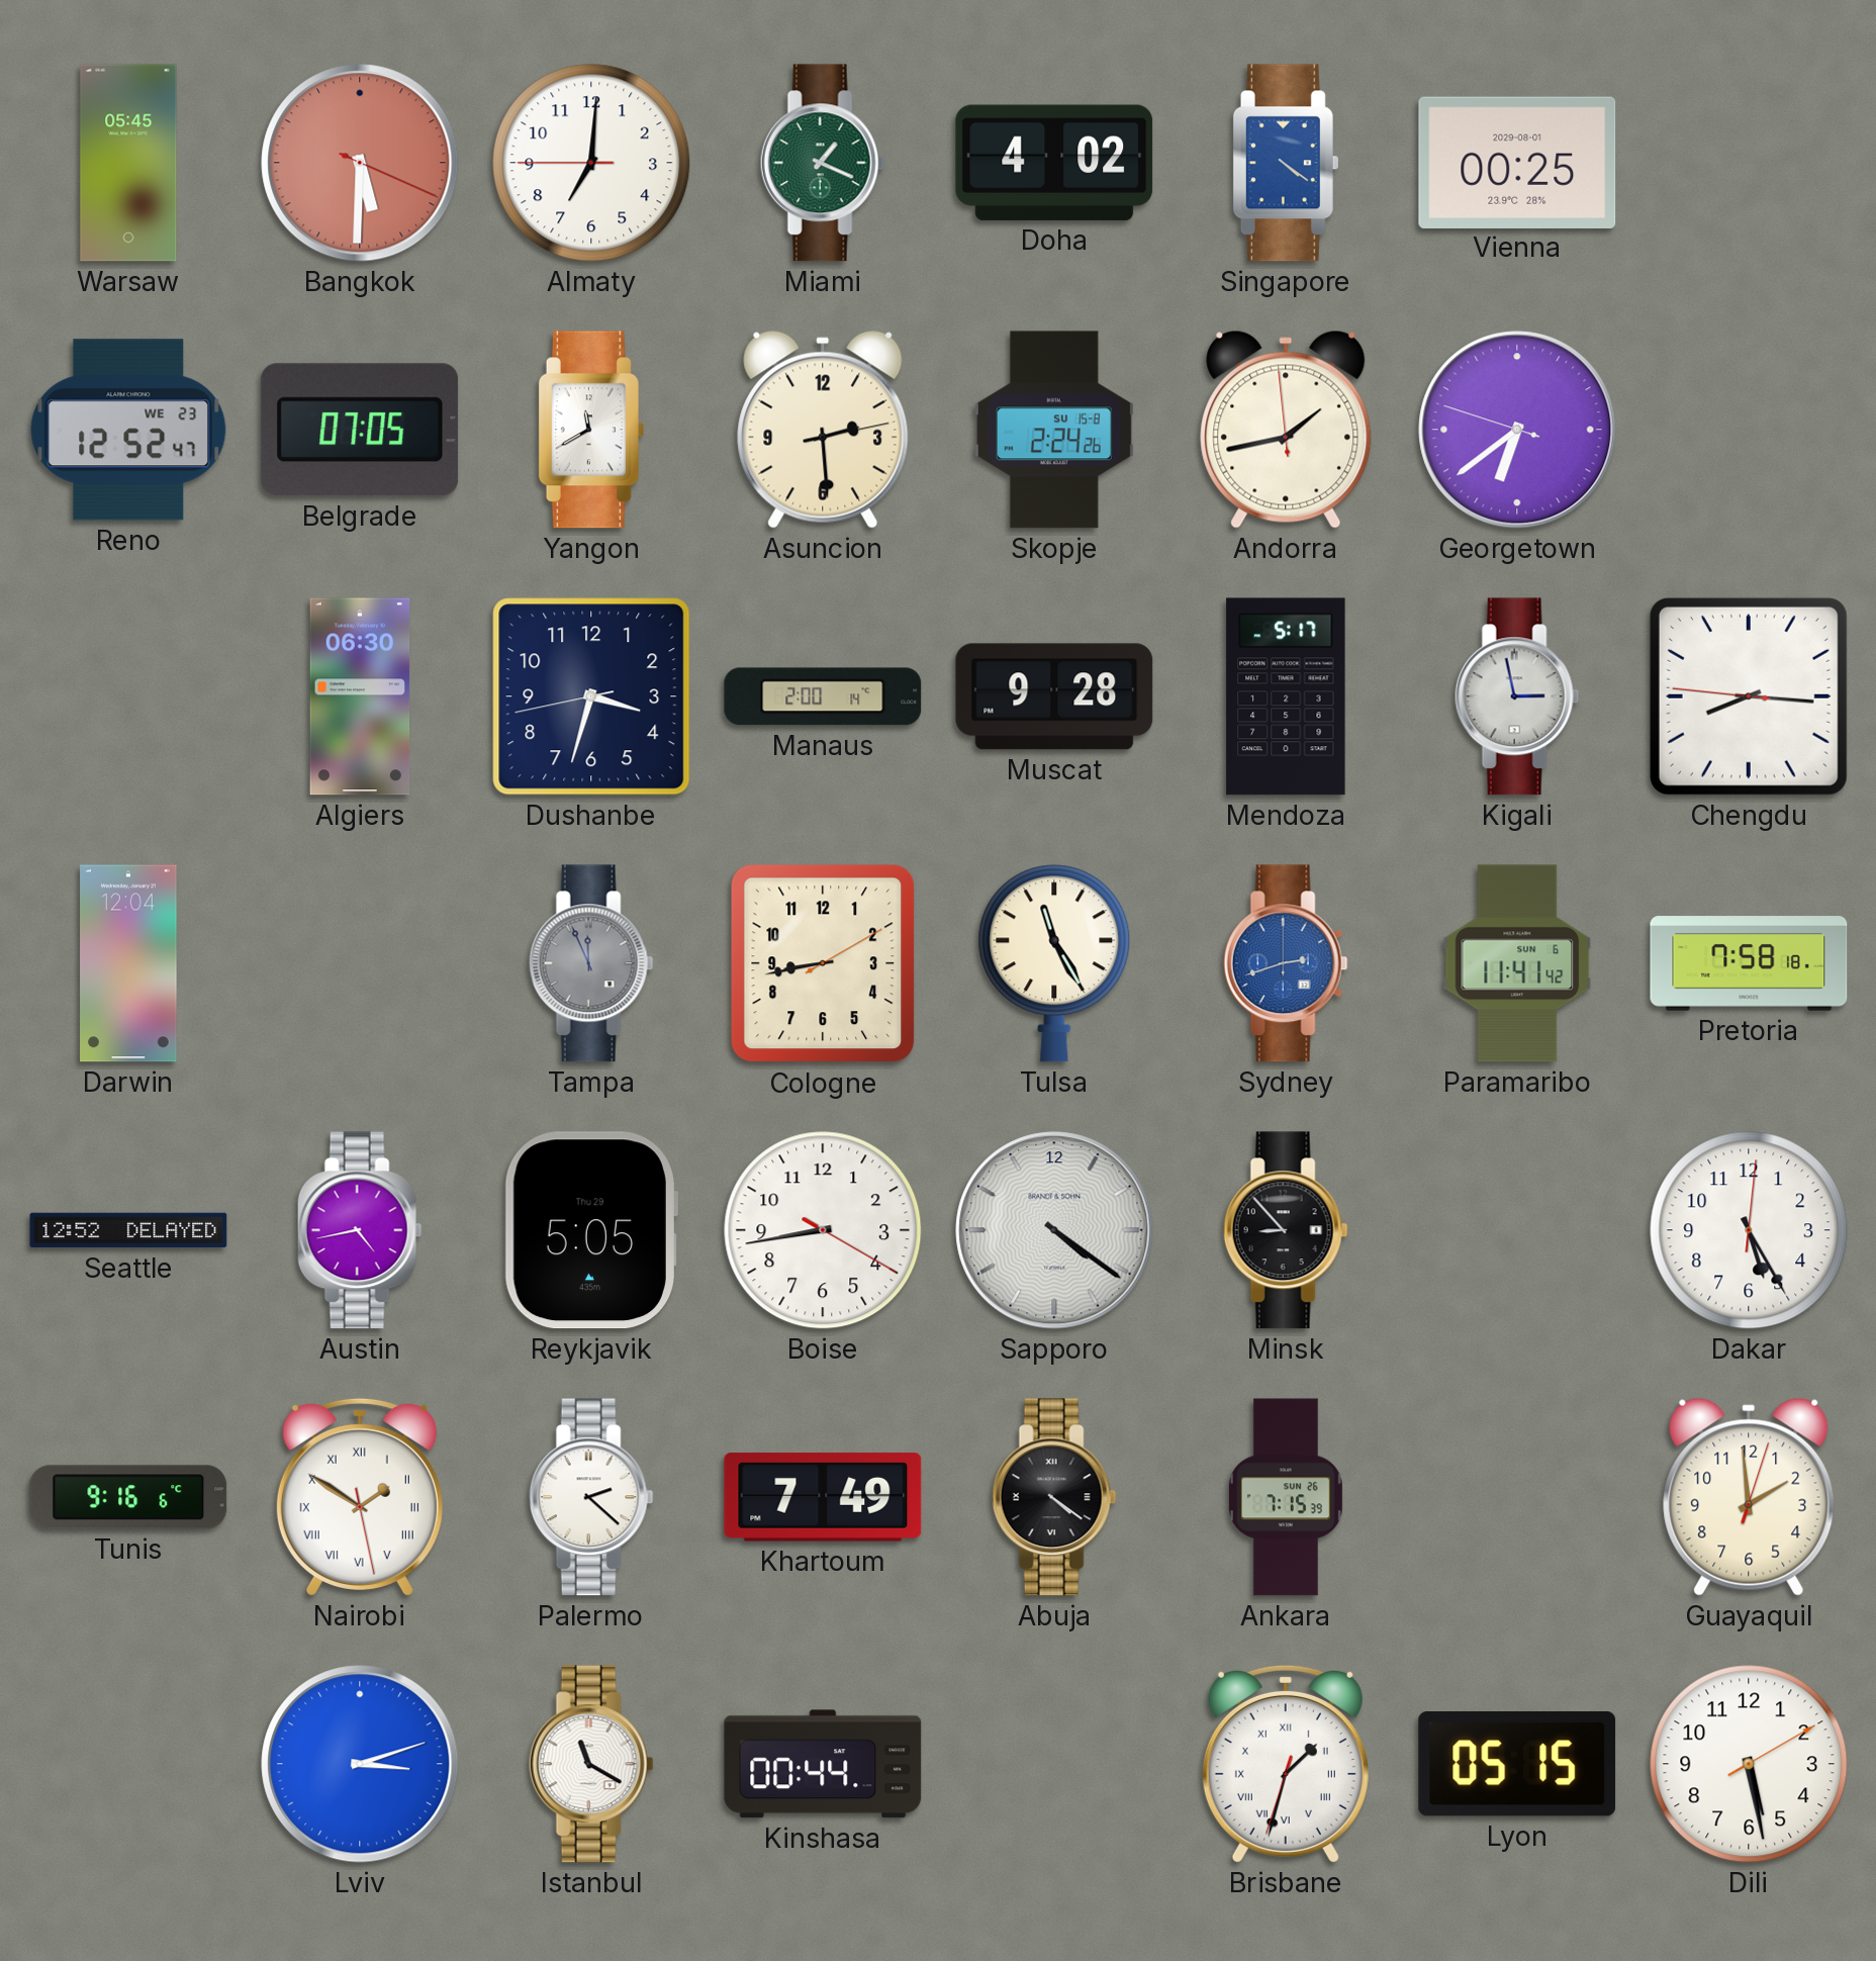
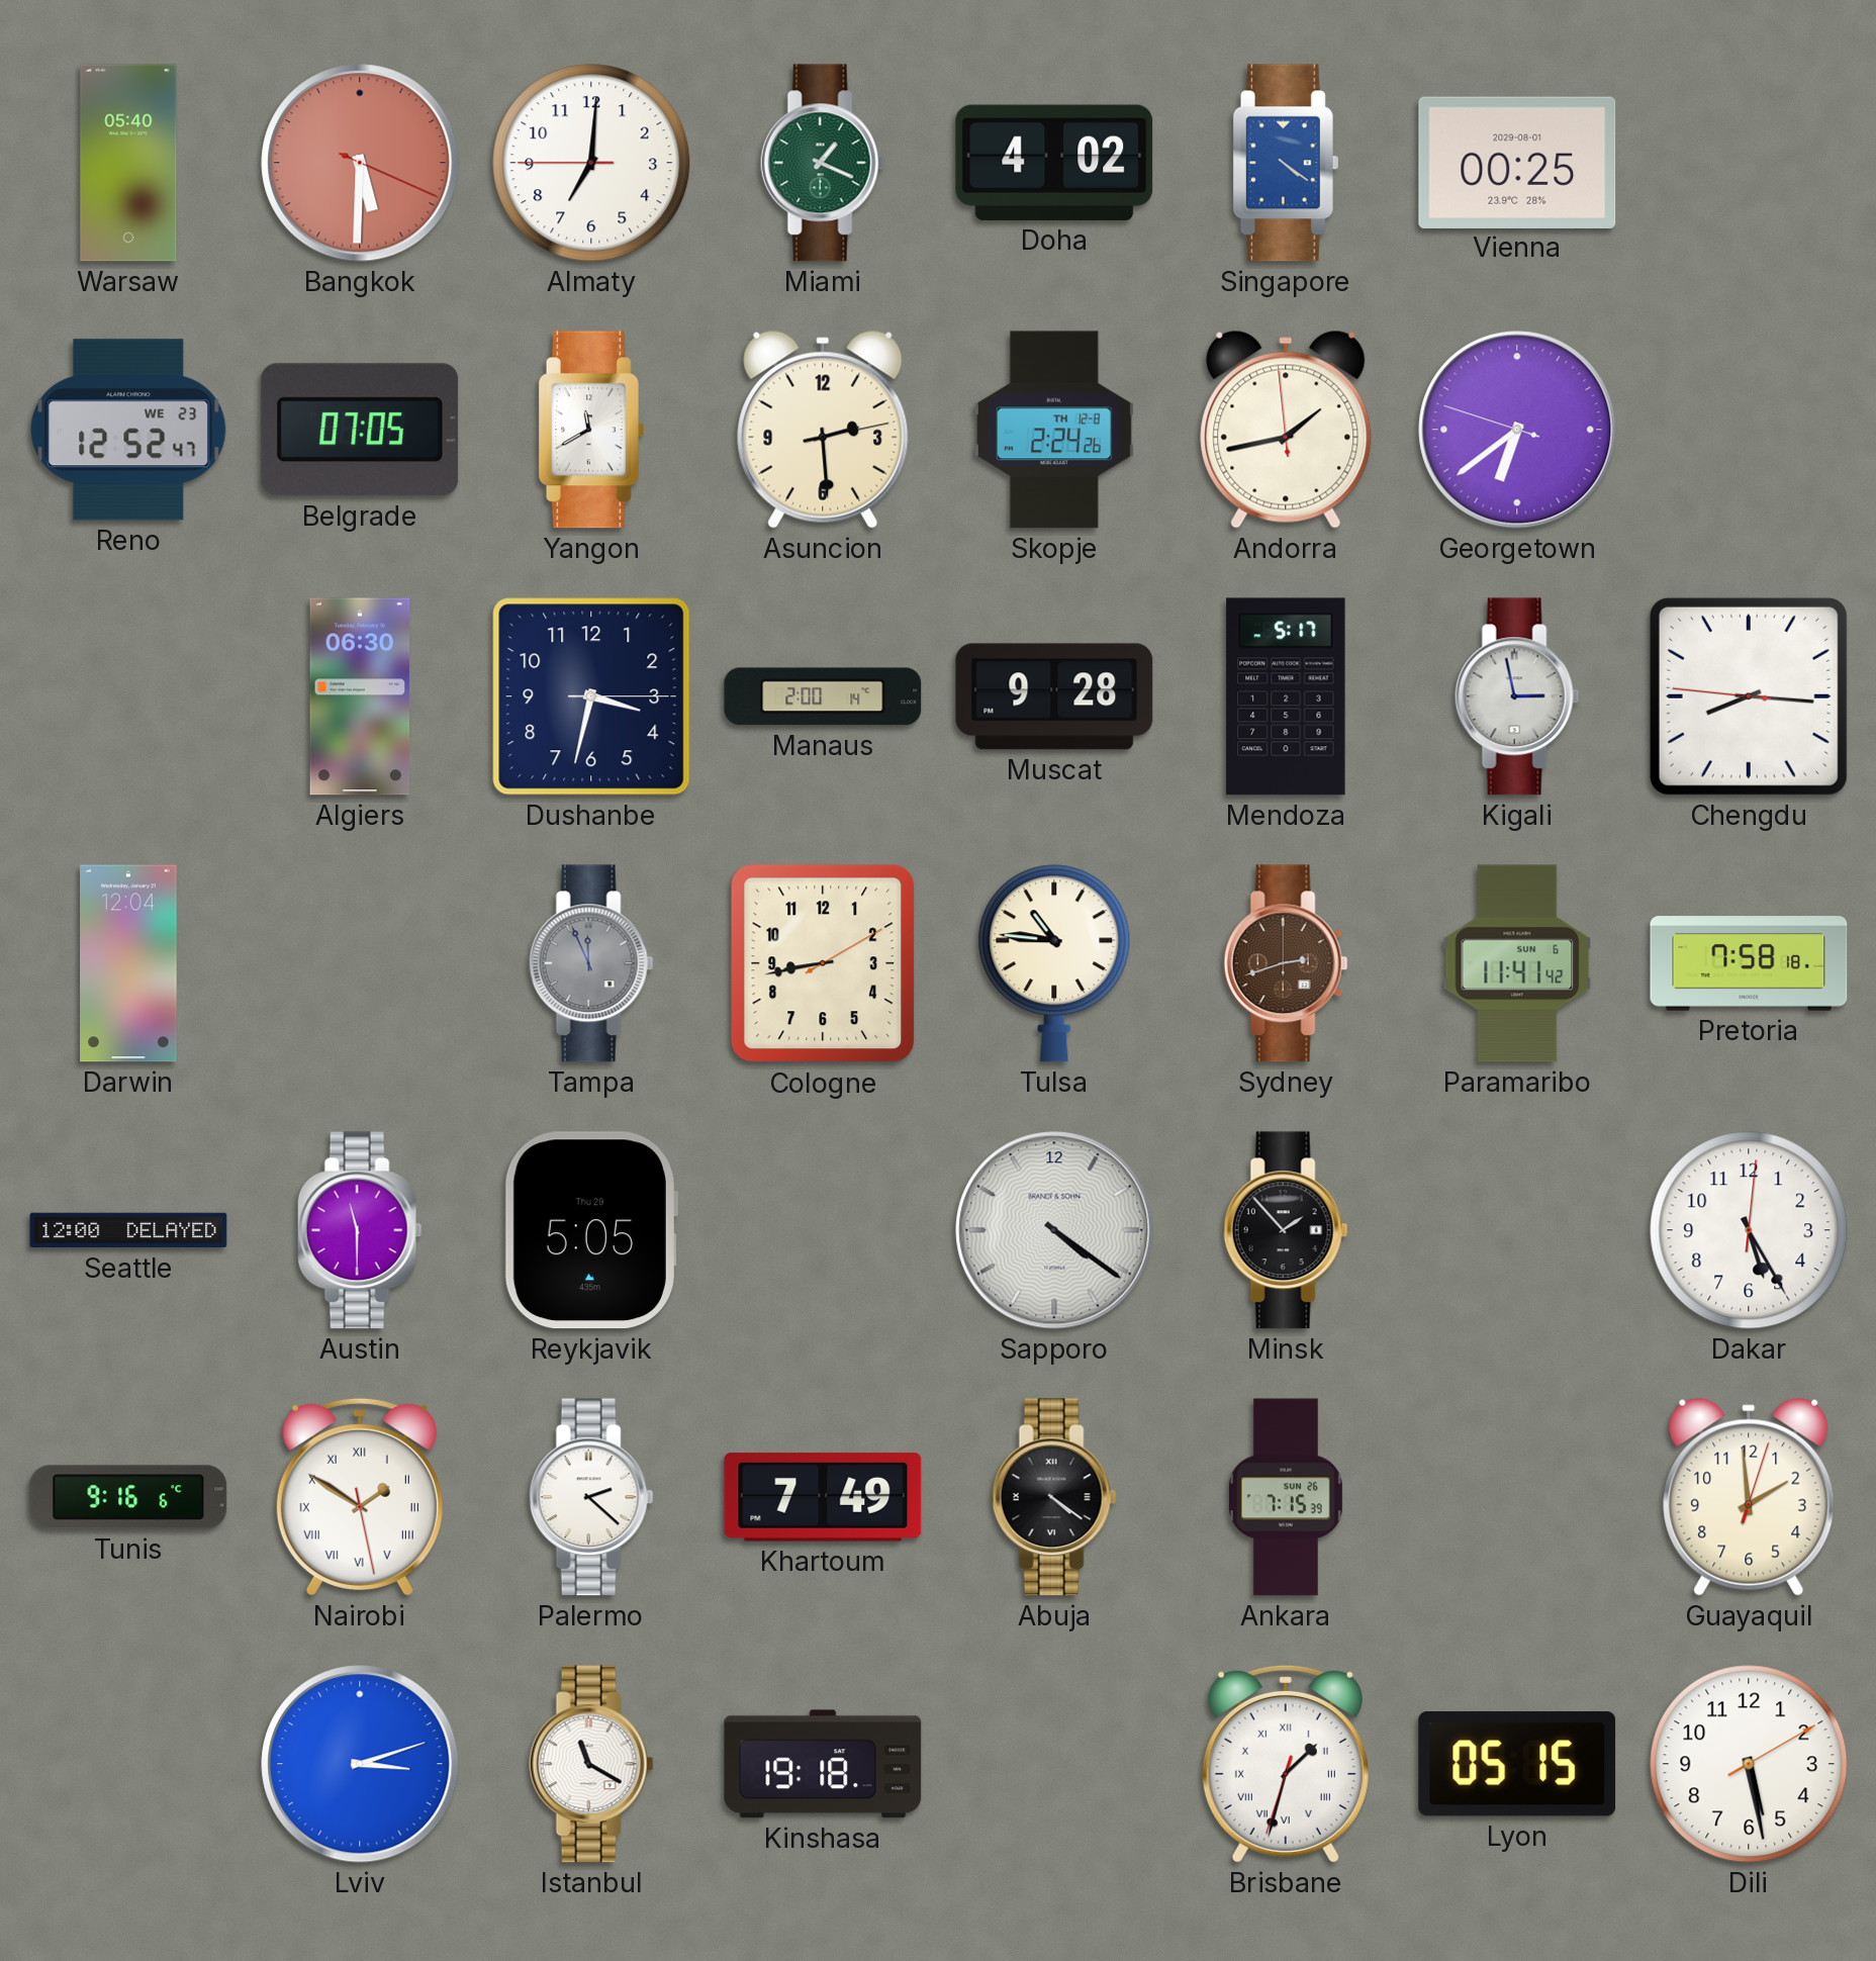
Warsaw: 05:45 -> 05:40
Skopje date: SU 15-8 -> TH 12-8
Dushanbe: 3:32:43 -> 3:32:15
Tulsa: 11:25 -> 10:46
Sydney dial: blue -> brown
Seattle: 12:52 -> 12:00
Austin: 4:43 -> 11:30
Boise: 8:43 -> none
Minsk: 8:53 -> 1:53
Kinshasa: 00:44 -> 19:18
